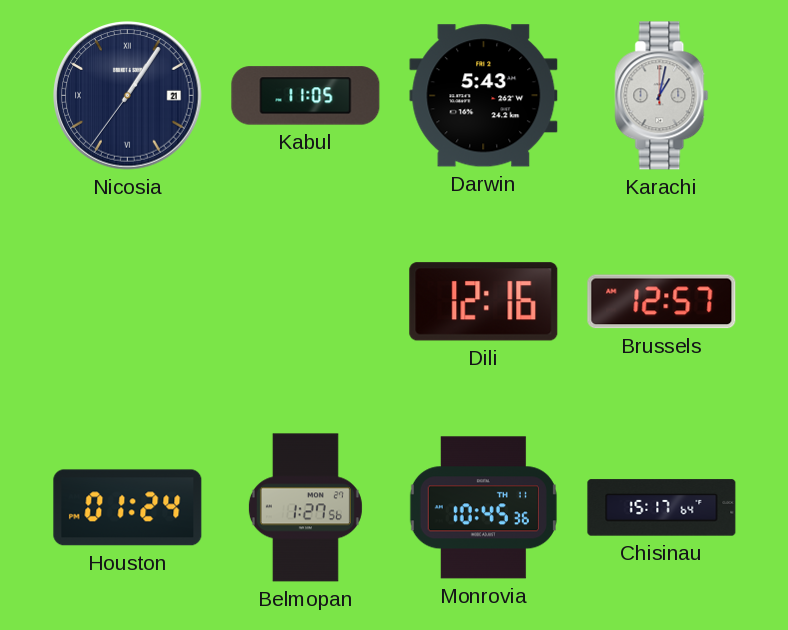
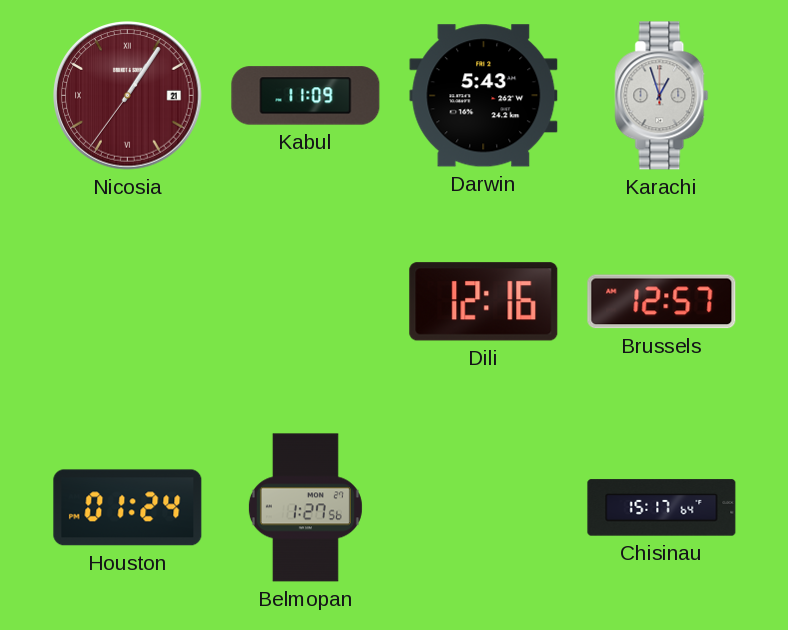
Nicosia dial: navy -> burgundy
Kabul: 11:05 -> 11:09
Karachi: 1:02 -> 12:57
Monrovia: 10:45 -> none
